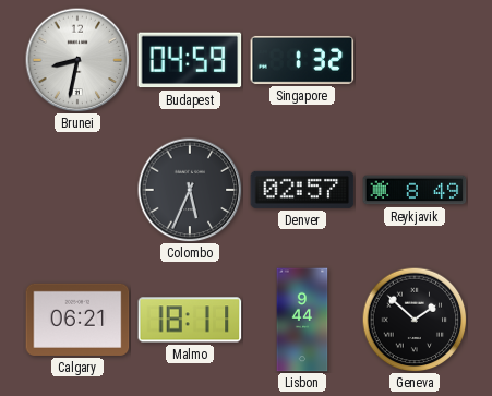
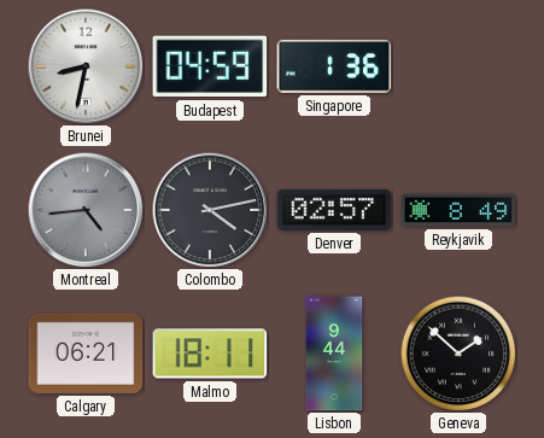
Singapore: 1:32 -> 1:36
Montreal: none -> 4:44
Colombo: 5:34 -> 4:13
